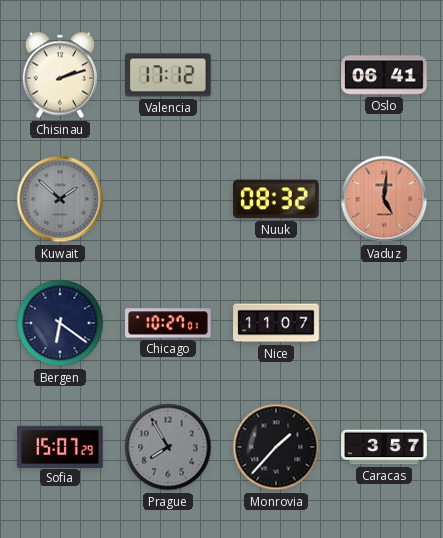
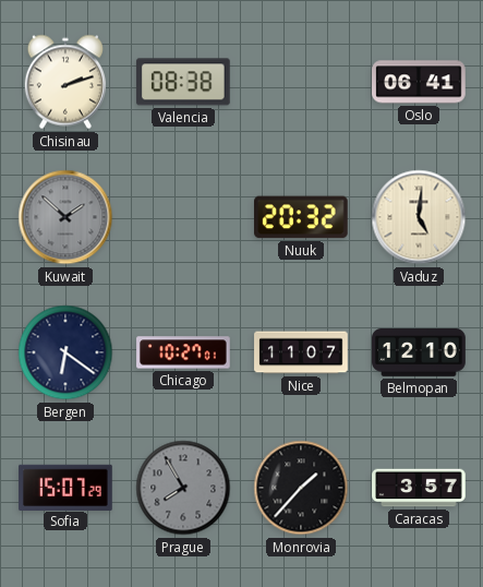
Valencia: 17:12 -> 08:38
Nuuk: 08:32 -> 20:32
Vaduz dial: salmon -> cream
Belmopan: none -> 12:10
